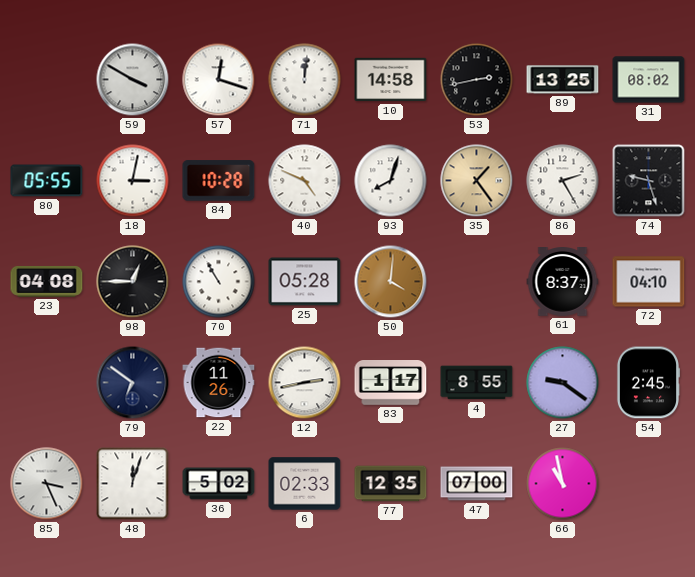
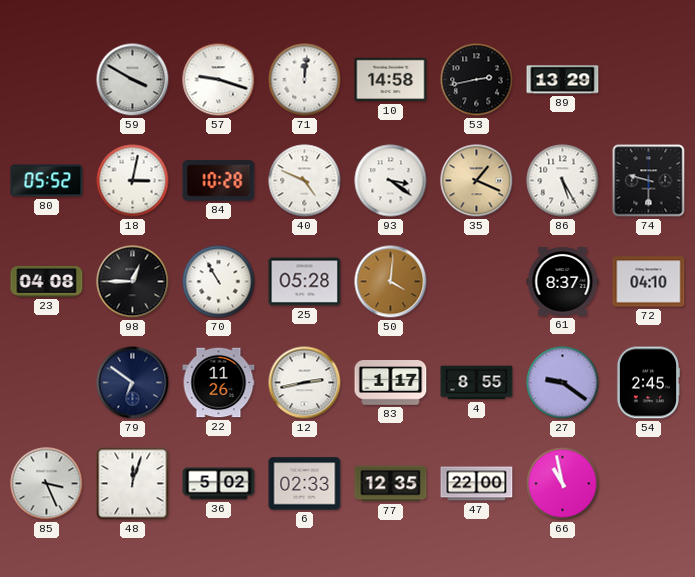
57: 12:18 -> 9:18
89: 13:25 -> 13:29
31: 08:02 -> none
80: 05:55 -> 05:52
93: 8:03 -> 3:21
35: 1:24 -> 1:19
86: 2:25 -> 5:25
74: 9:27 -> 9:30
47: 07:00 -> 22:00
